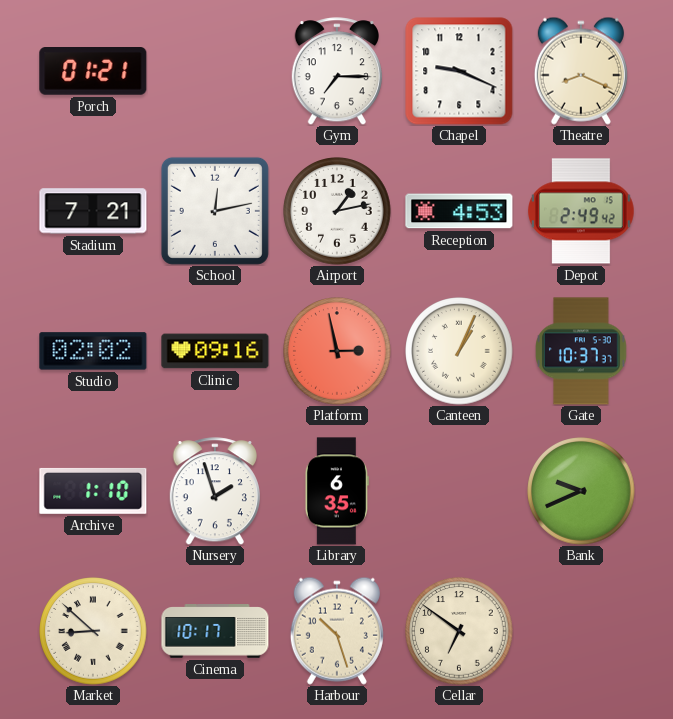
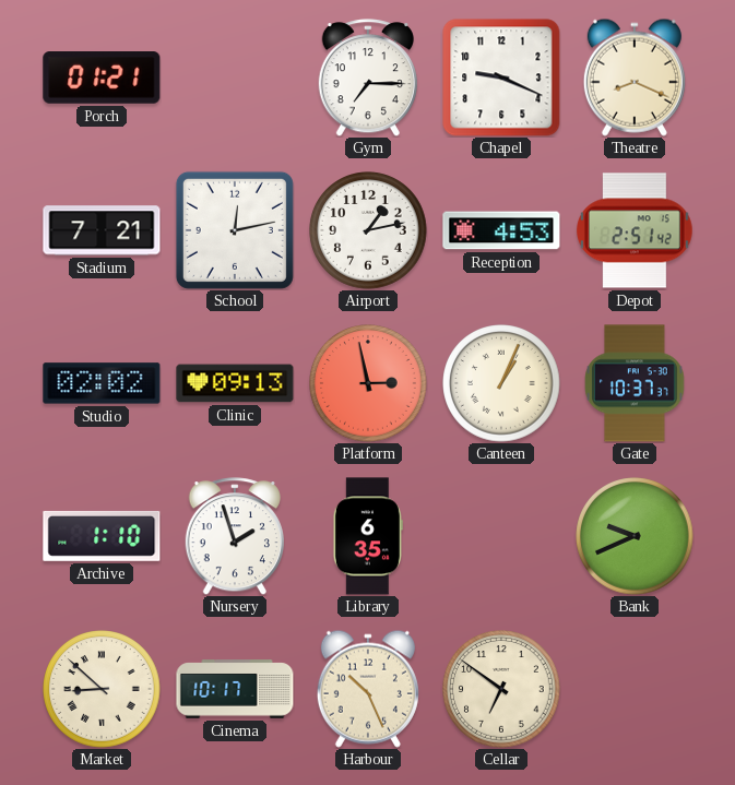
Depot: 2:49 -> 2:51
Clinic: 09:16 -> 09:13
Harbour: 10:27 -> 10:26
